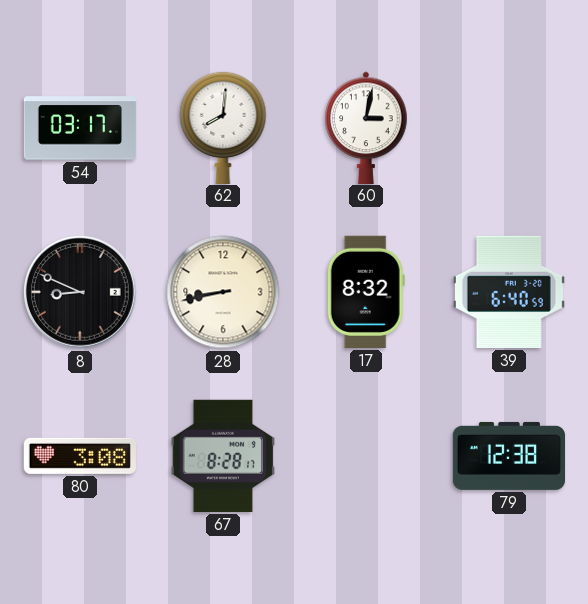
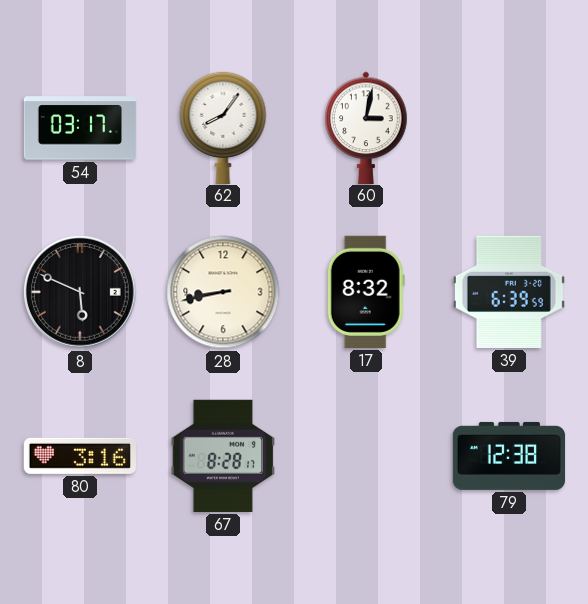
62: 8:01 -> 8:06
8: 8:49 -> 5:49
39: 6:40 -> 6:39
80: 3:08 -> 3:16
